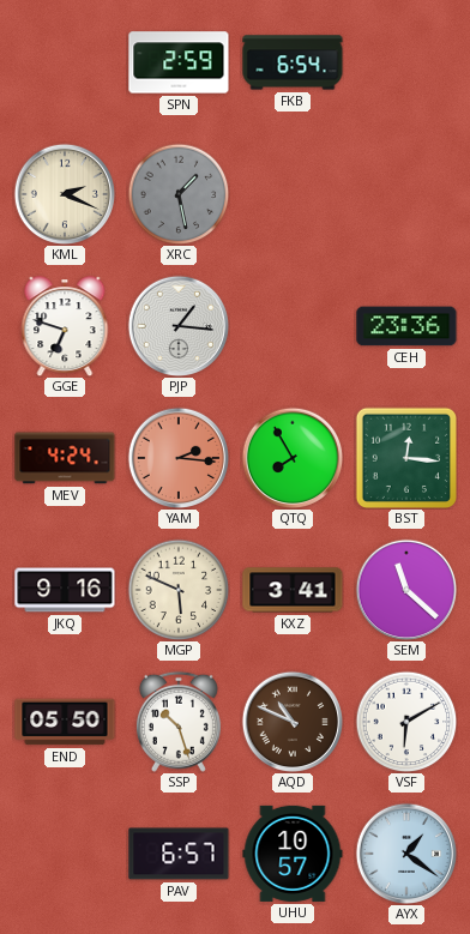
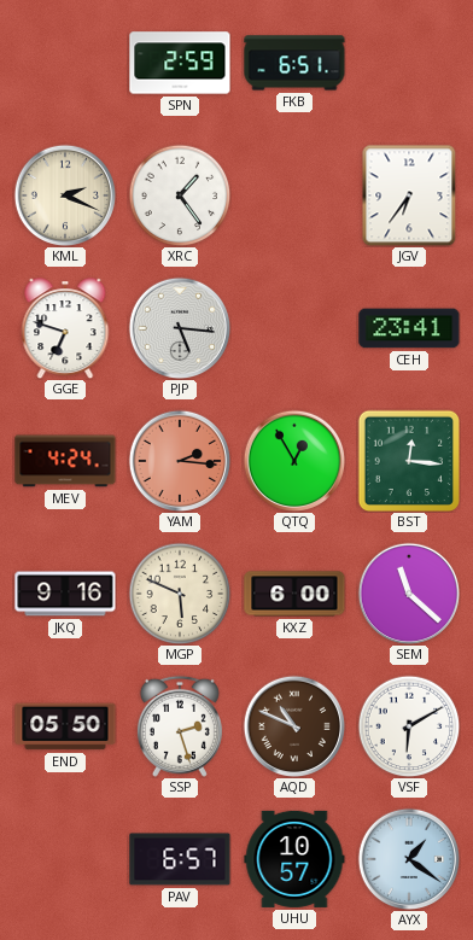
FKB: 6:54 -> 6:51
XRC: 1:28 -> 1:24
XRC dial: grey -> white
JGV: none -> 6:36
PJP: 1:16 -> 5:16
CEH: 23:36 -> 23:41
QTQ: 7:55 -> 12:55
KXZ: 3:41 -> 6:00
SSP: 10:27 -> 2:27
